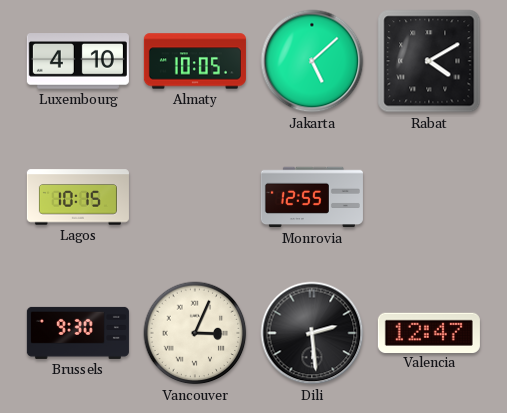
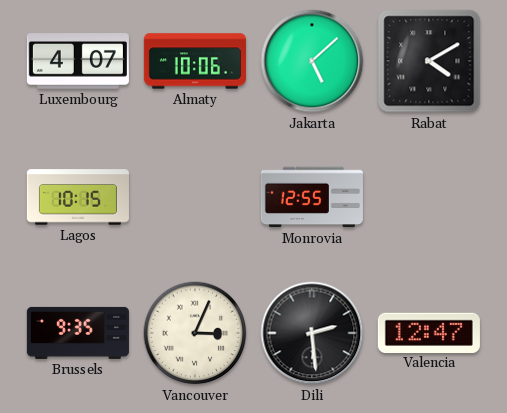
Luxembourg: 4:10 -> 4:07
Almaty: 10:05 -> 10:06
Brussels: 9:30 -> 9:35
